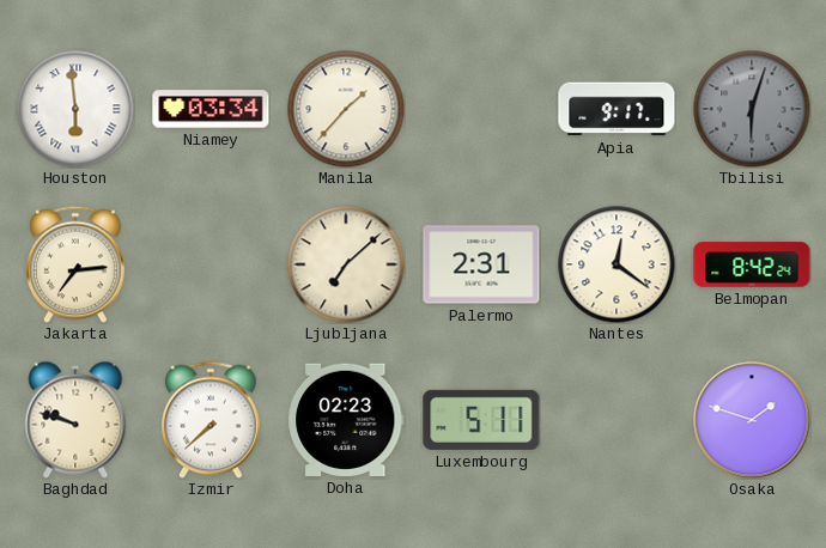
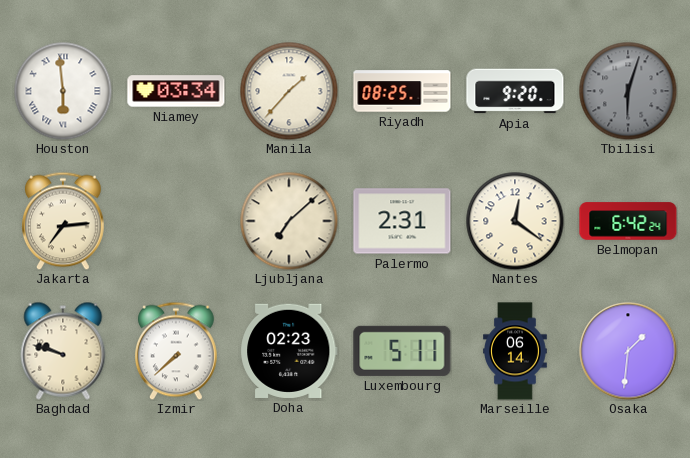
Riyadh: none -> 08:25
Apia: 9:17 -> 9:20
Belmopan: 8:42 -> 6:42
Marseille: none -> 06:14
Osaka: 1:48 -> 1:31
